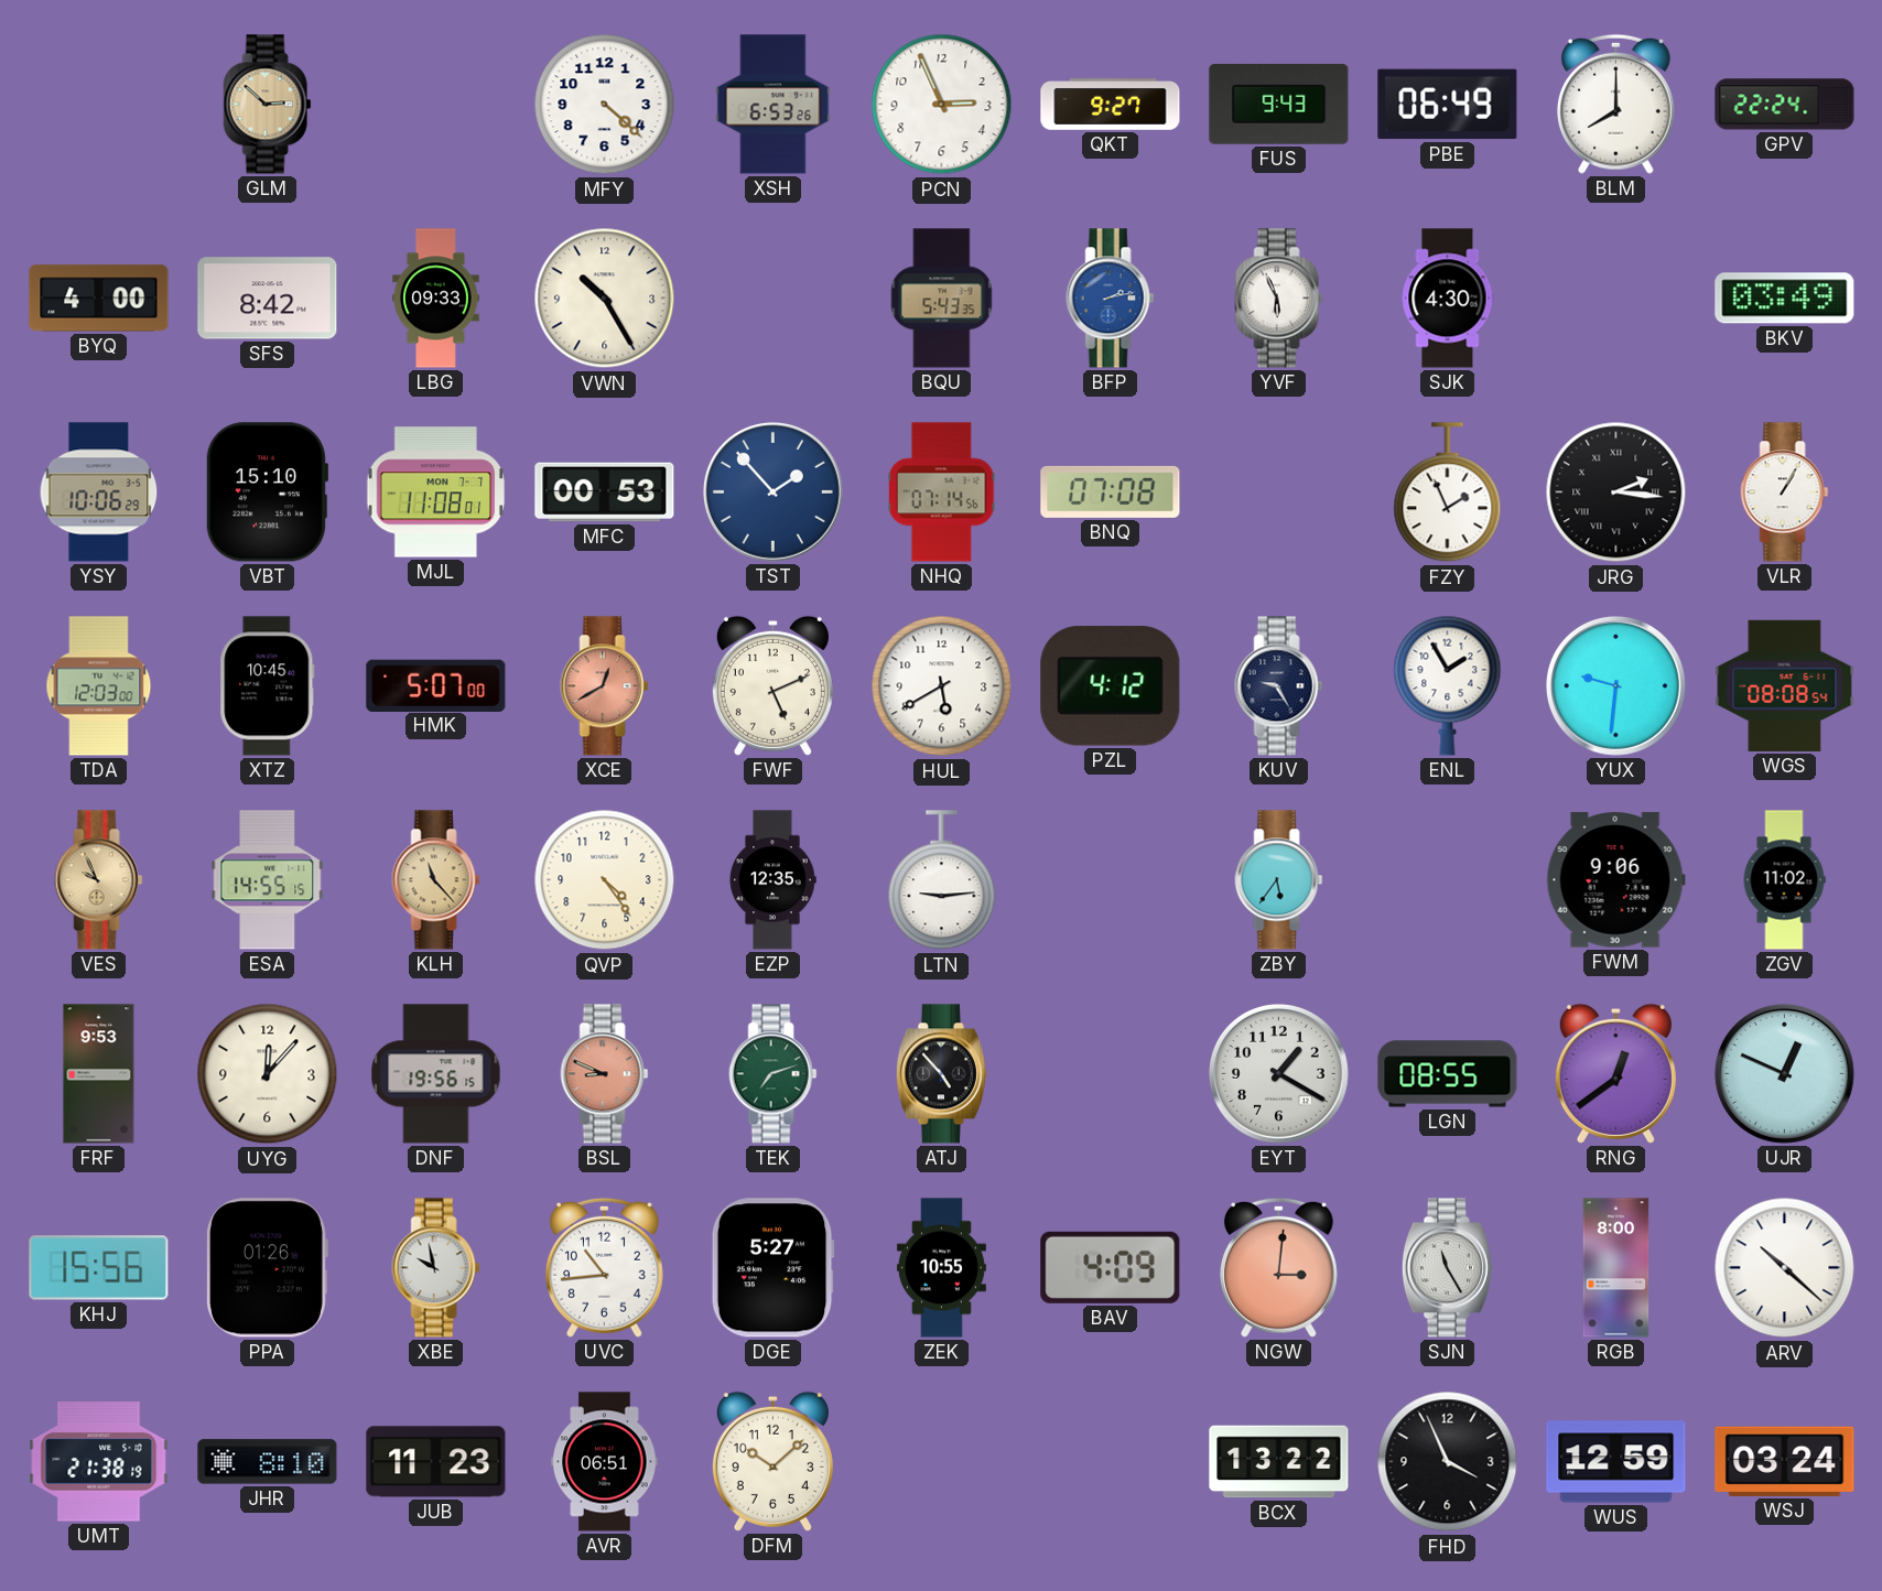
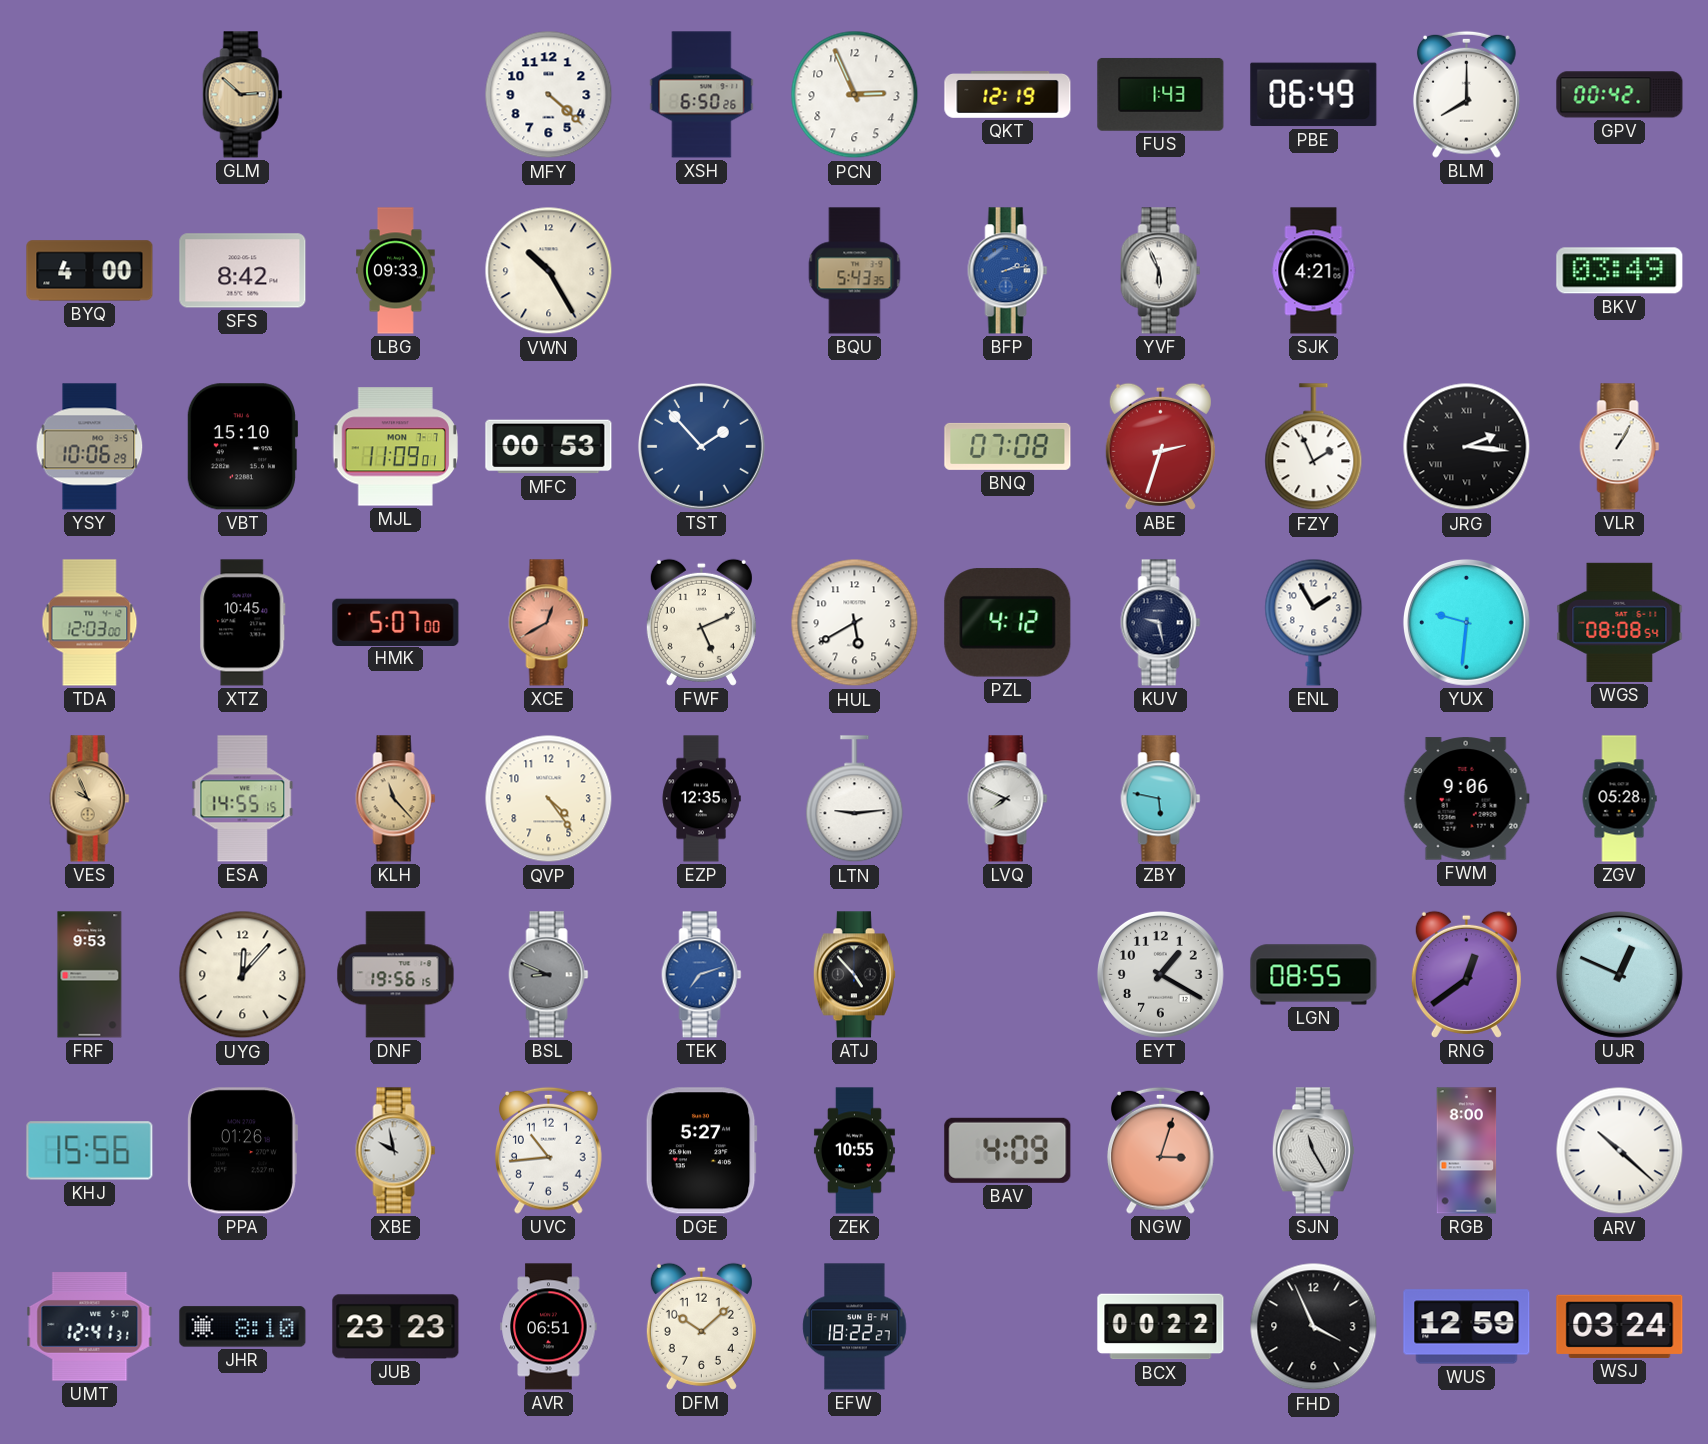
XSH: 6:53 -> 6:50
QKT: 9:27 -> 12:19
FUS: 9:43 -> 1:43
GPV: 22:24 -> 00:42
SJK: 4:30 -> 4:21
MJL: 11:08 -> 11:09
NHQ: 07:14 -> none
ABE: none -> 2:33
KUV: 9:25 -> 9:28
LVQ: none -> 7:49
ZBY: 5:36 -> 5:47
ZGV: 11:02 -> 05:28
BSL dial: salmon -> grey
TEK dial: green -> blue
NGW: 3:01 -> 3:03
UMT: 21:38 -> 12:41
JUB: 11:23 -> 23:23
EFW: none -> 18:22
BCX: 13:22 -> 00:22
